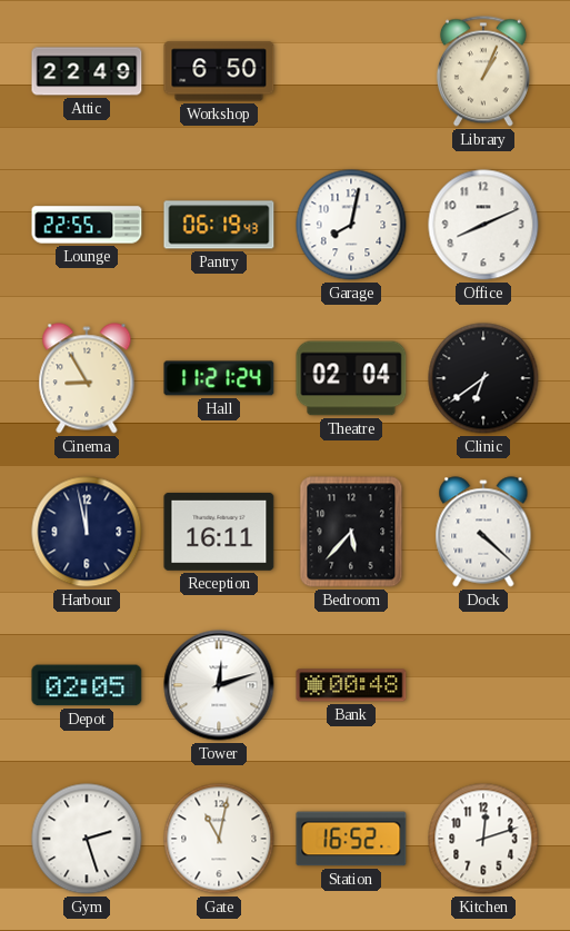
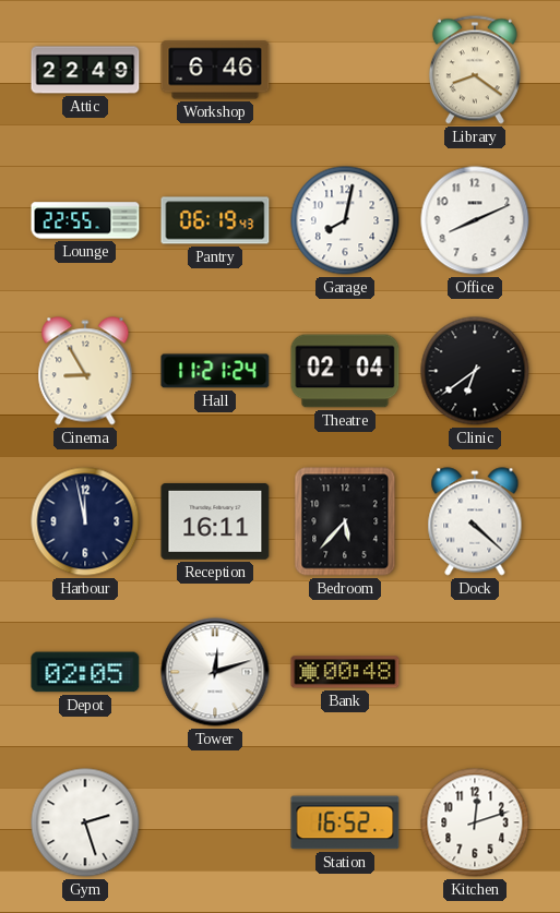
Workshop: 6:50 -> 6:46
Library: 1:04 -> 8:21
Gate: 11:02 -> none
